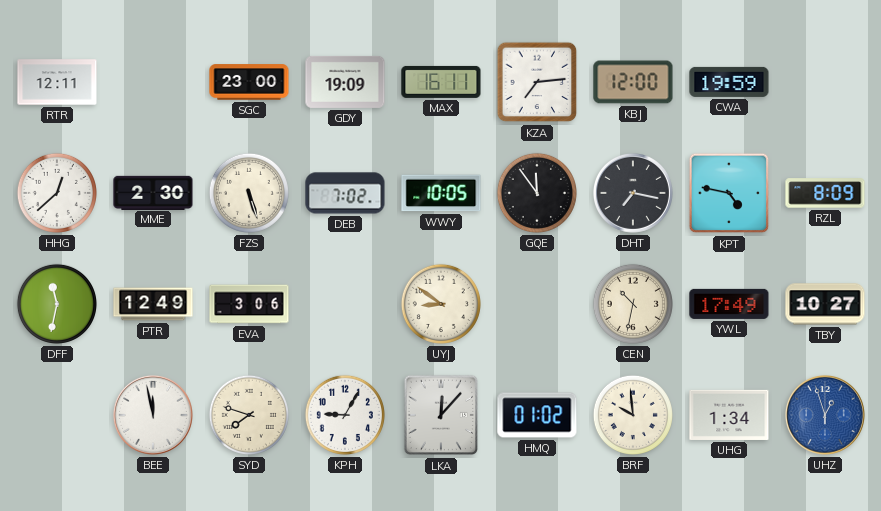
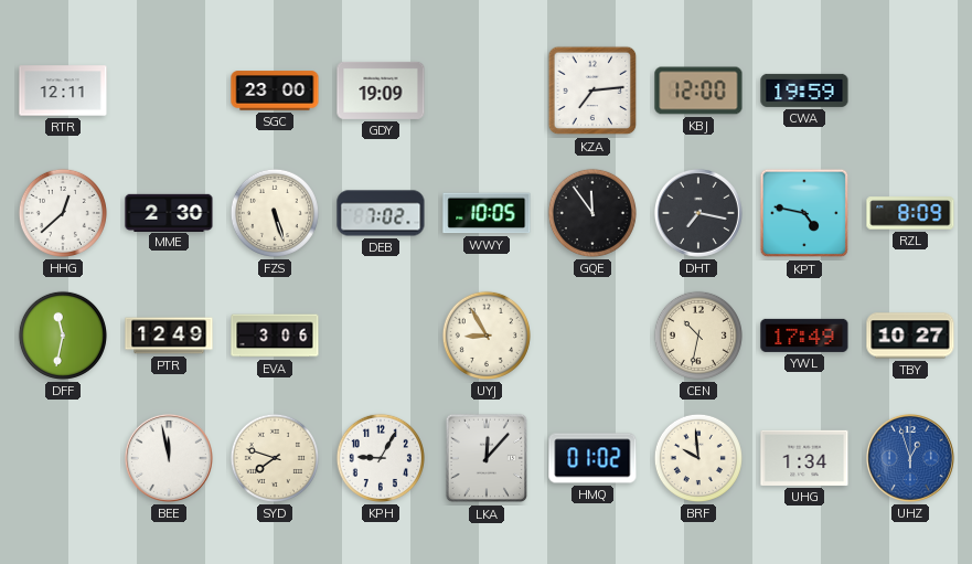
MAX: 16:11 -> none
UYJ: 8:51 -> 8:55
